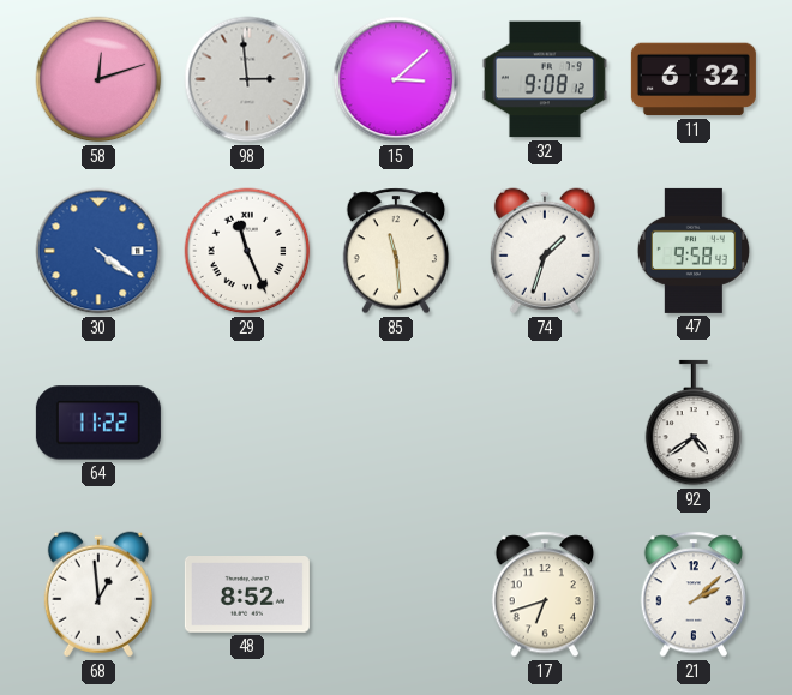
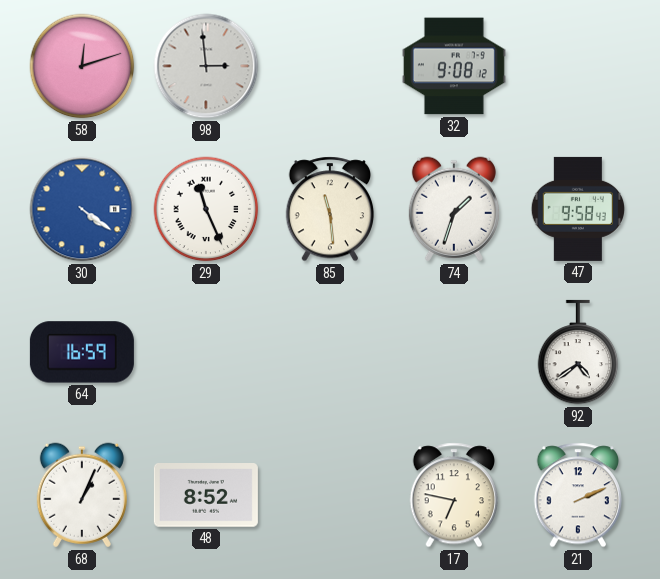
15: 3:08 -> none
11: 6:32 -> none
64: 11:22 -> 16:59
68: 12:59 -> 1:04
17: 6:42 -> 6:47
21: 2:08 -> 2:11
